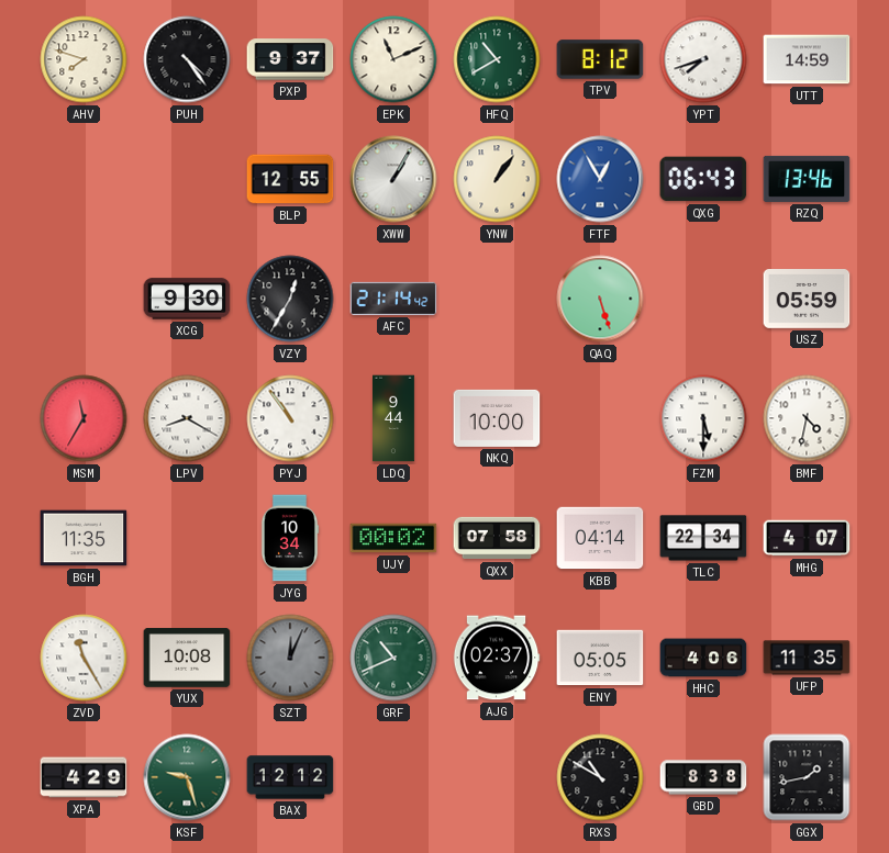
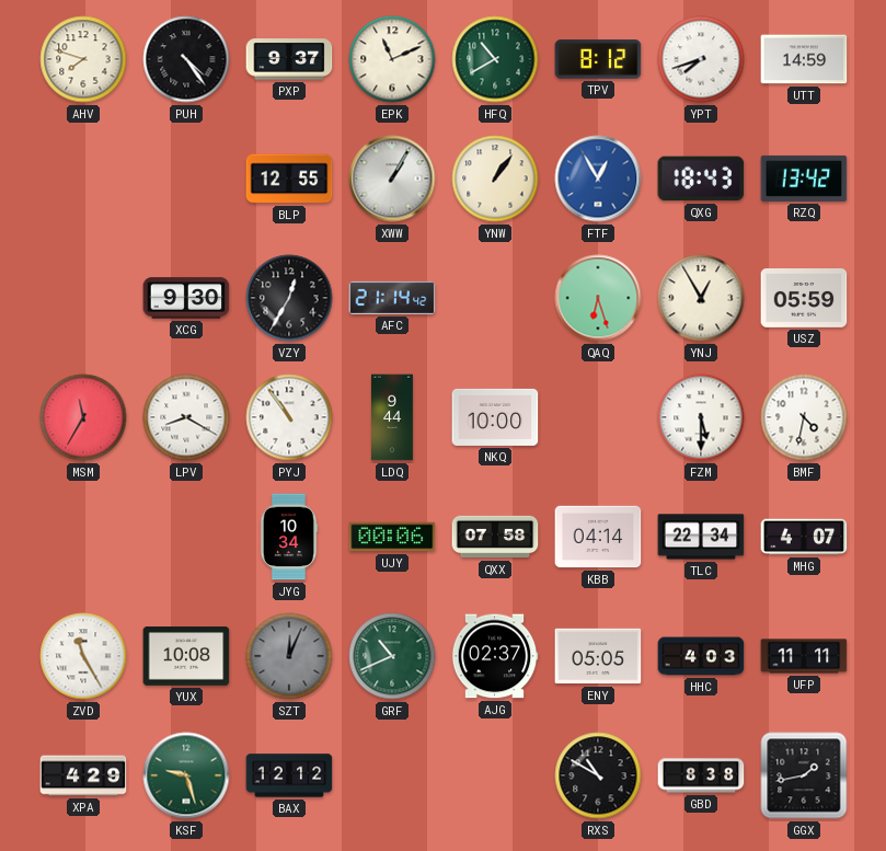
QXG: 06:43 -> 18:43
RZQ: 13:46 -> 13:42
QAQ: 5:27 -> 6:27
YNJ: none -> 12:55
BGH: 11:35 -> none
UJY: 00:02 -> 00:06
HHC: 4:06 -> 4:03
UFP: 11:35 -> 11:11
